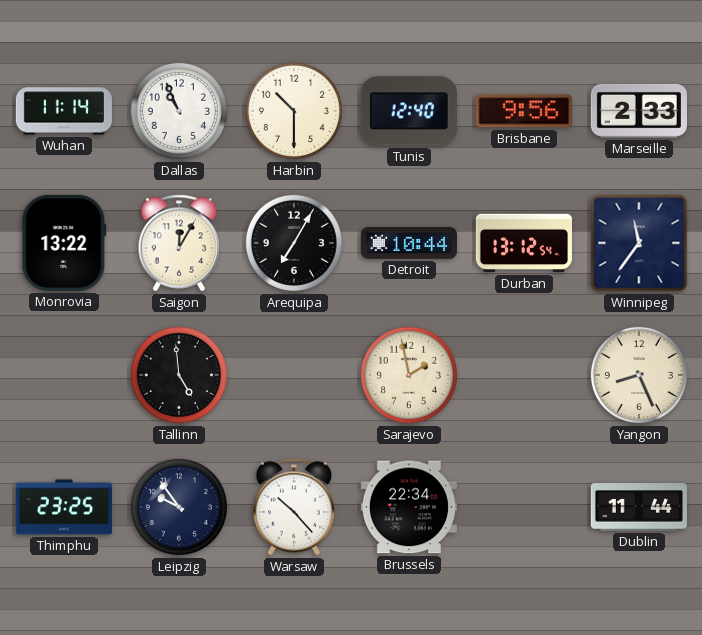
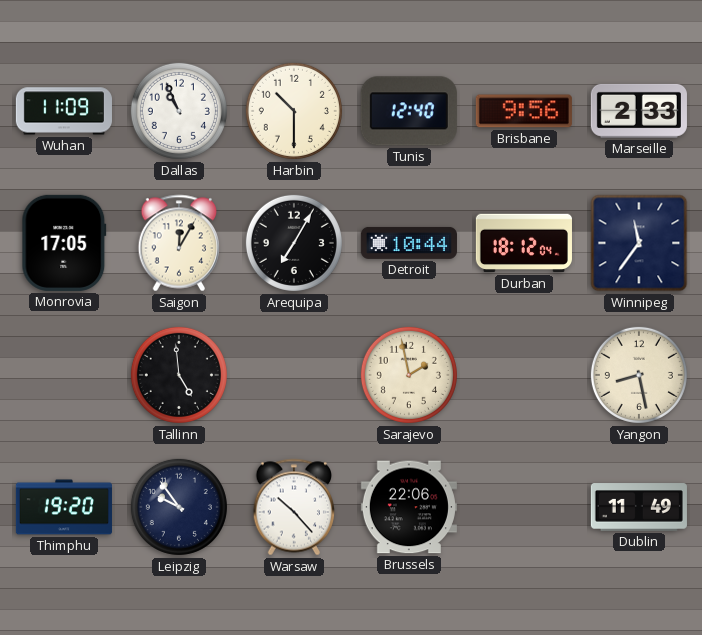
Wuhan: 11:14 -> 11:09
Monrovia: 13:22 -> 17:05
Durban: 13:12 -> 18:12
Yangon: 8:26 -> 8:28
Thimphu: 23:25 -> 19:20
Brussels: 22:34 -> 22:06
Dublin: 11:44 -> 11:49
